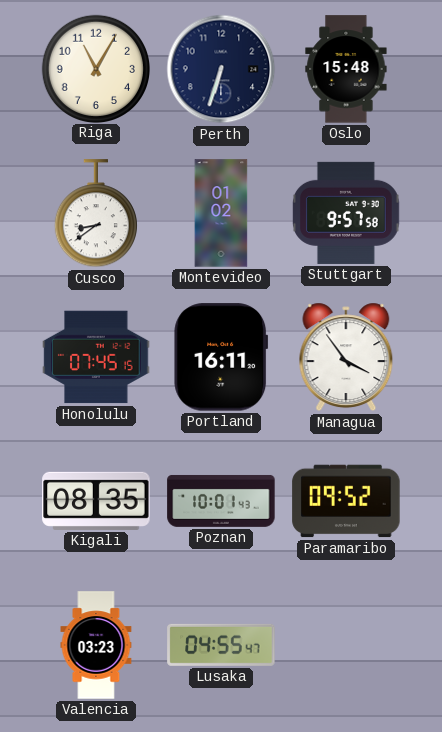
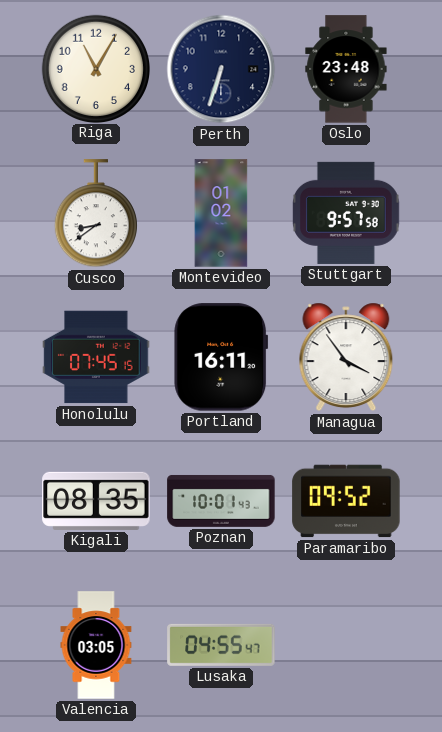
Oslo: 15:48 -> 23:48
Valencia: 03:23 -> 03:05
